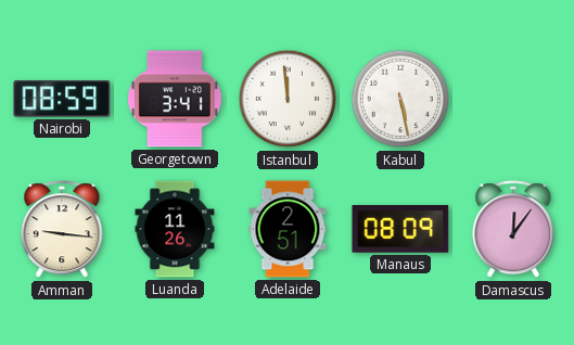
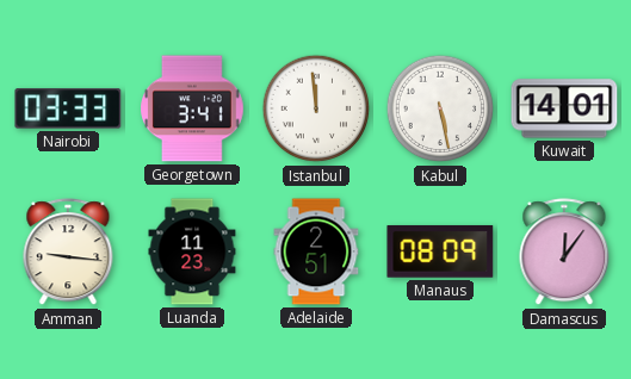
Nairobi: 08:59 -> 03:33
Kuwait: none -> 14:01
Luanda: 11:26 -> 11:23
